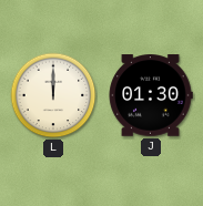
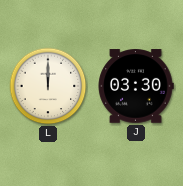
J: 01:30 -> 03:30
